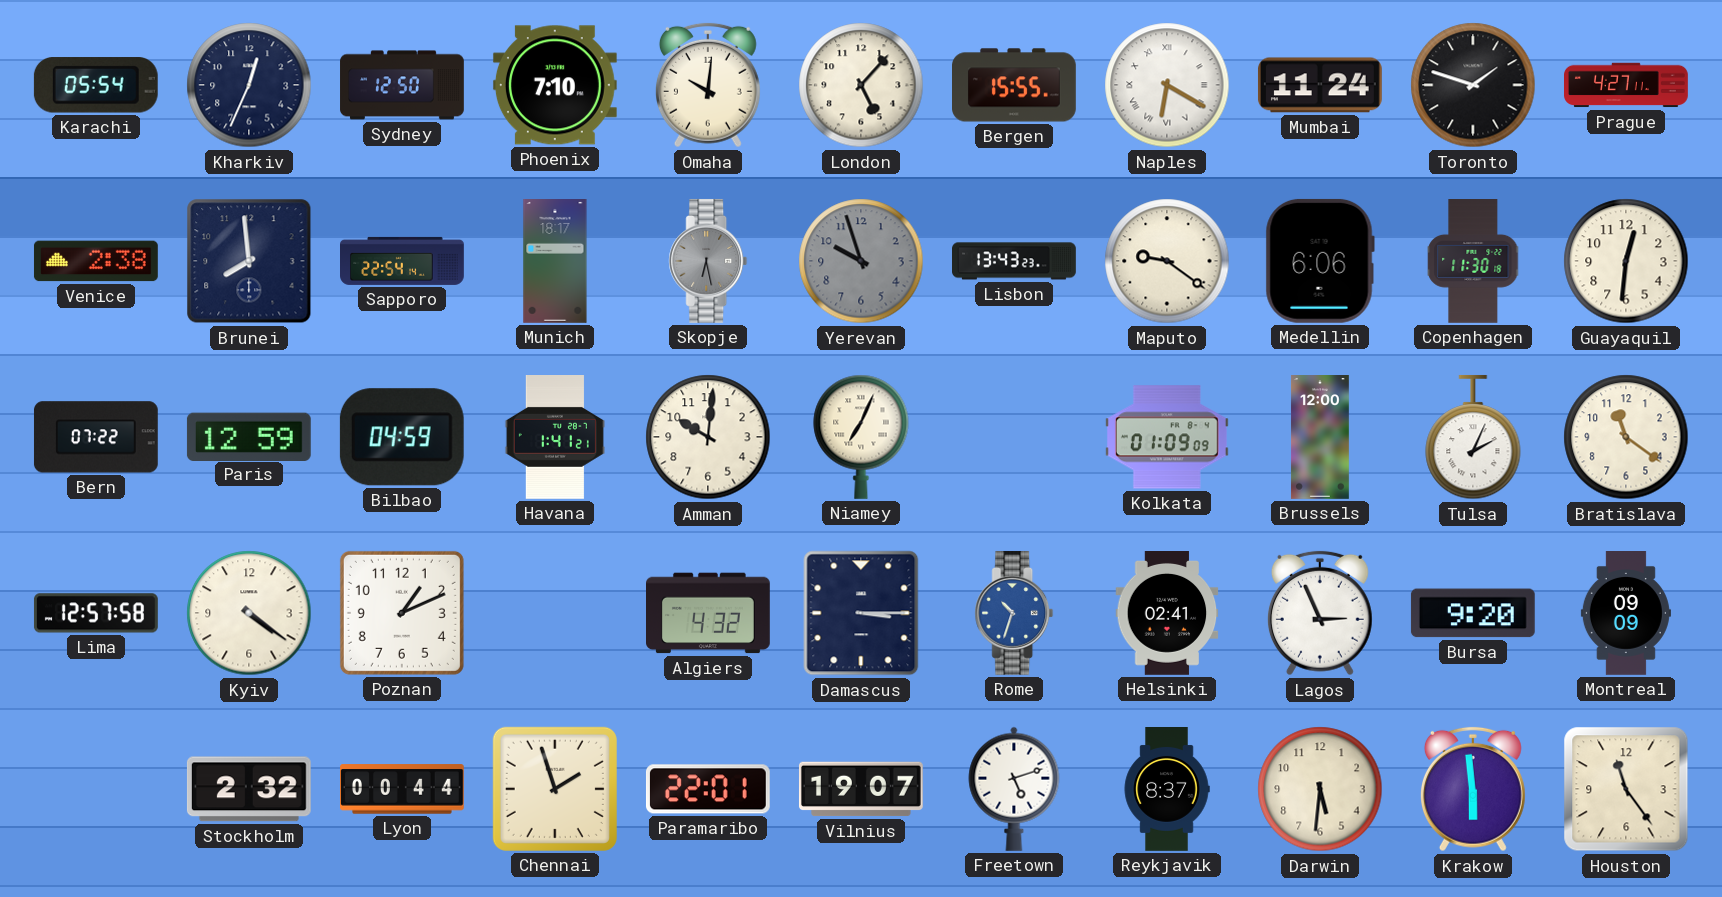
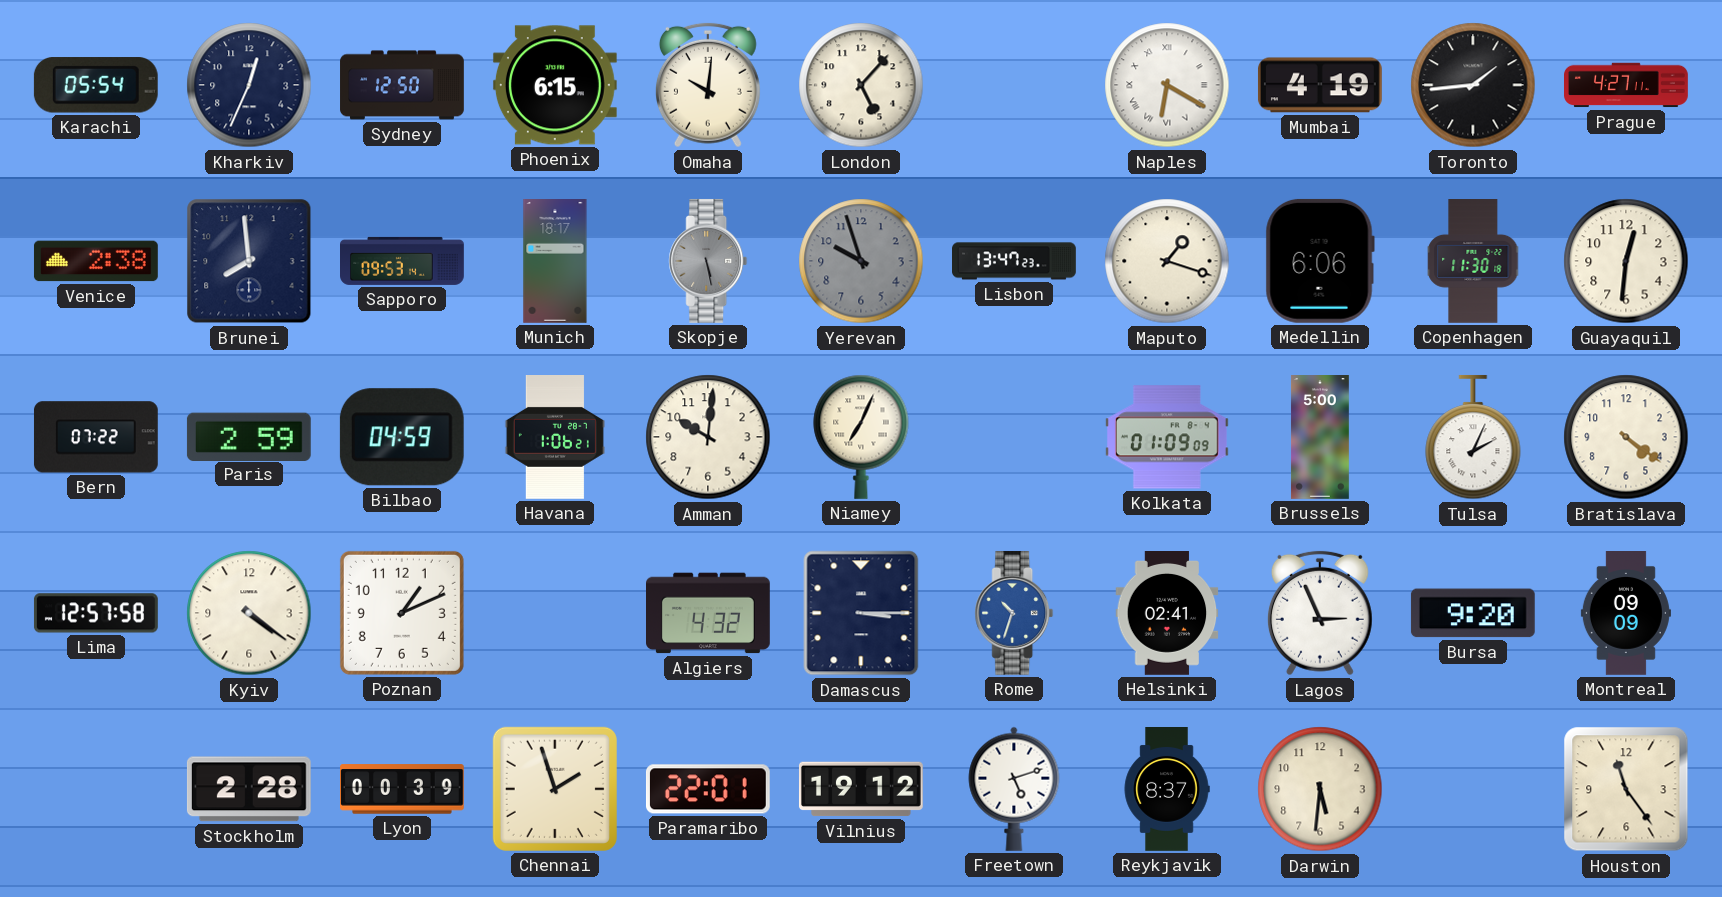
Phoenix: 7:10 -> 6:15
Bergen: 15:55 -> none
Mumbai: 11:24 -> 4:19
Toronto: 1:48 -> 1:44
Sapporo: 22:54 -> 09:53
Skopje: 6:28 -> 5:28
Lisbon: 13:43 -> 13:47
Maputo: 9:21 -> 1:18
Paris: 12:59 -> 2:59
Havana: 1:41 -> 1:06
Brussels: 12:00 -> 5:00
Bratislava: 11:21 -> 4:21
Stockholm: 2:32 -> 2:28
Lyon: 00:44 -> 00:39
Vilnius: 19:07 -> 19:12
Krakow: 5:59 -> none
